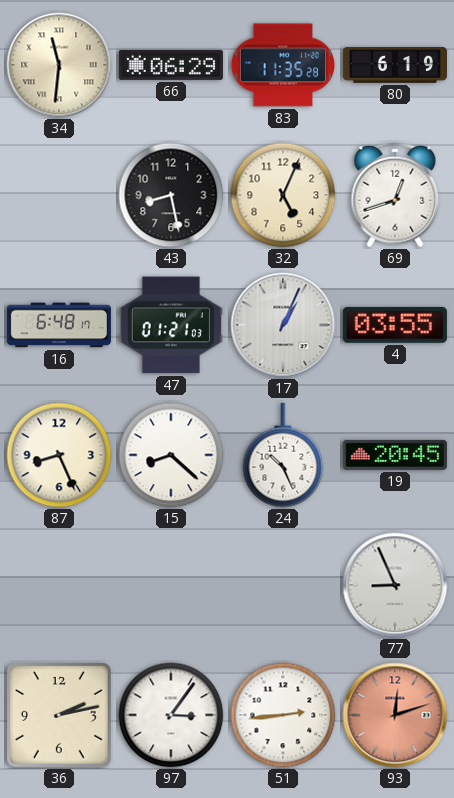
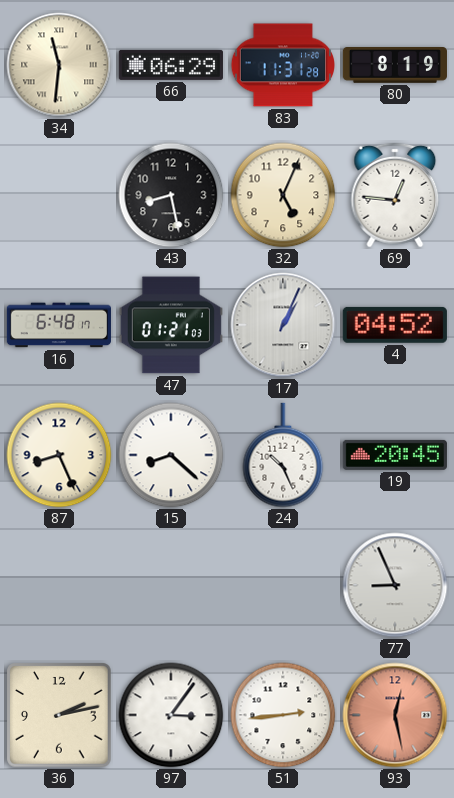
83: 11:35 -> 11:31
80: 6:19 -> 8:19
69: 12:42 -> 12:46
4: 03:55 -> 04:52
93: 12:12 -> 12:28
